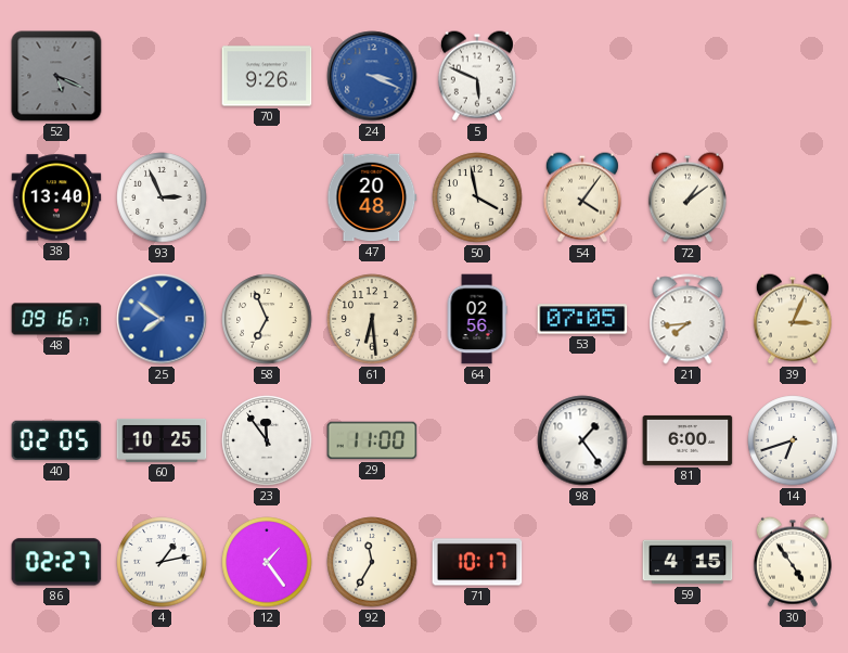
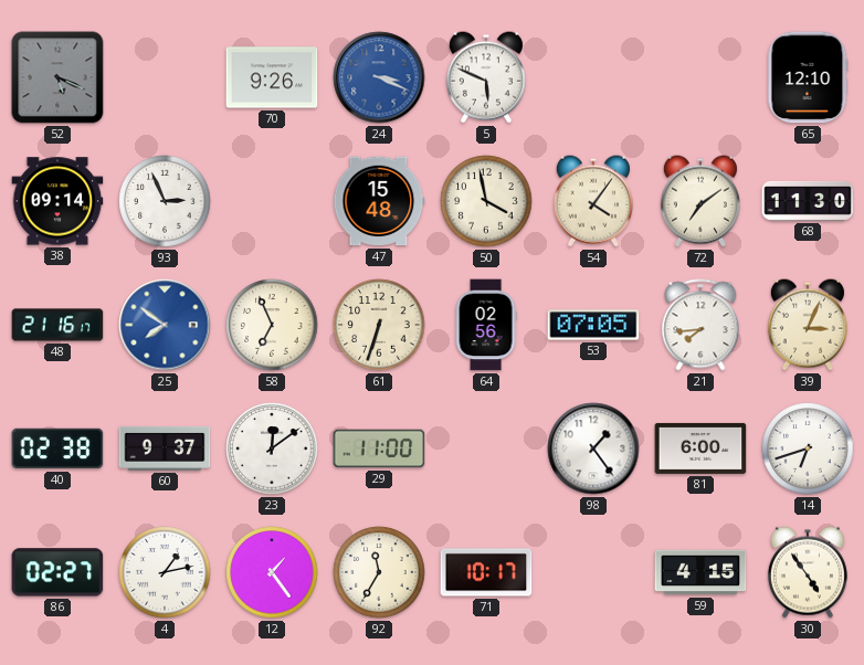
65: none -> 12:10
38: 13:40 -> 09:14
47: 20:48 -> 15:48
72: 1:09 -> 7:09
68: none -> 11:30
48: 09:16 -> 21:16
61: 6:29 -> 6:33
40: 02:05 -> 02:38
60: 10:25 -> 9:37
23: 11:54 -> 12:09
